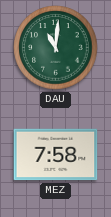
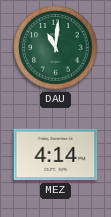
MEZ: 7:58 -> 4:14
